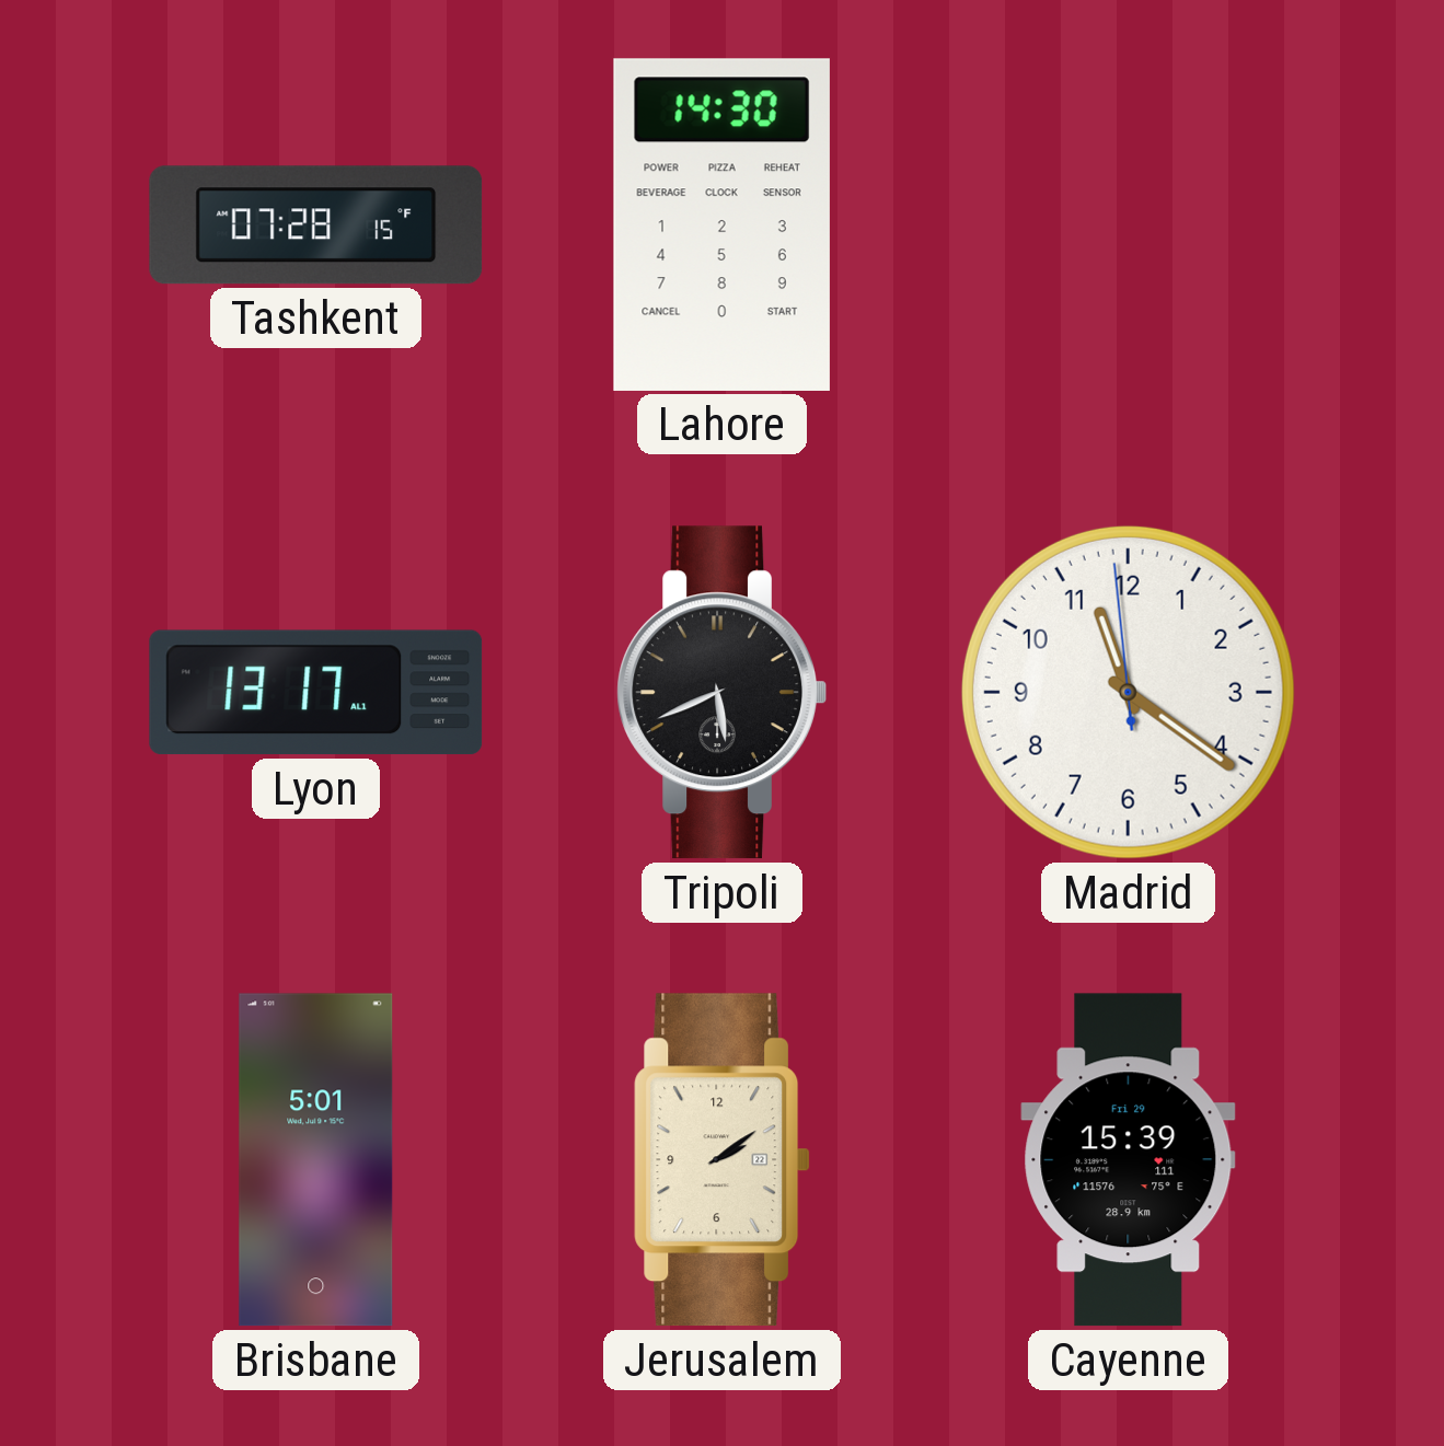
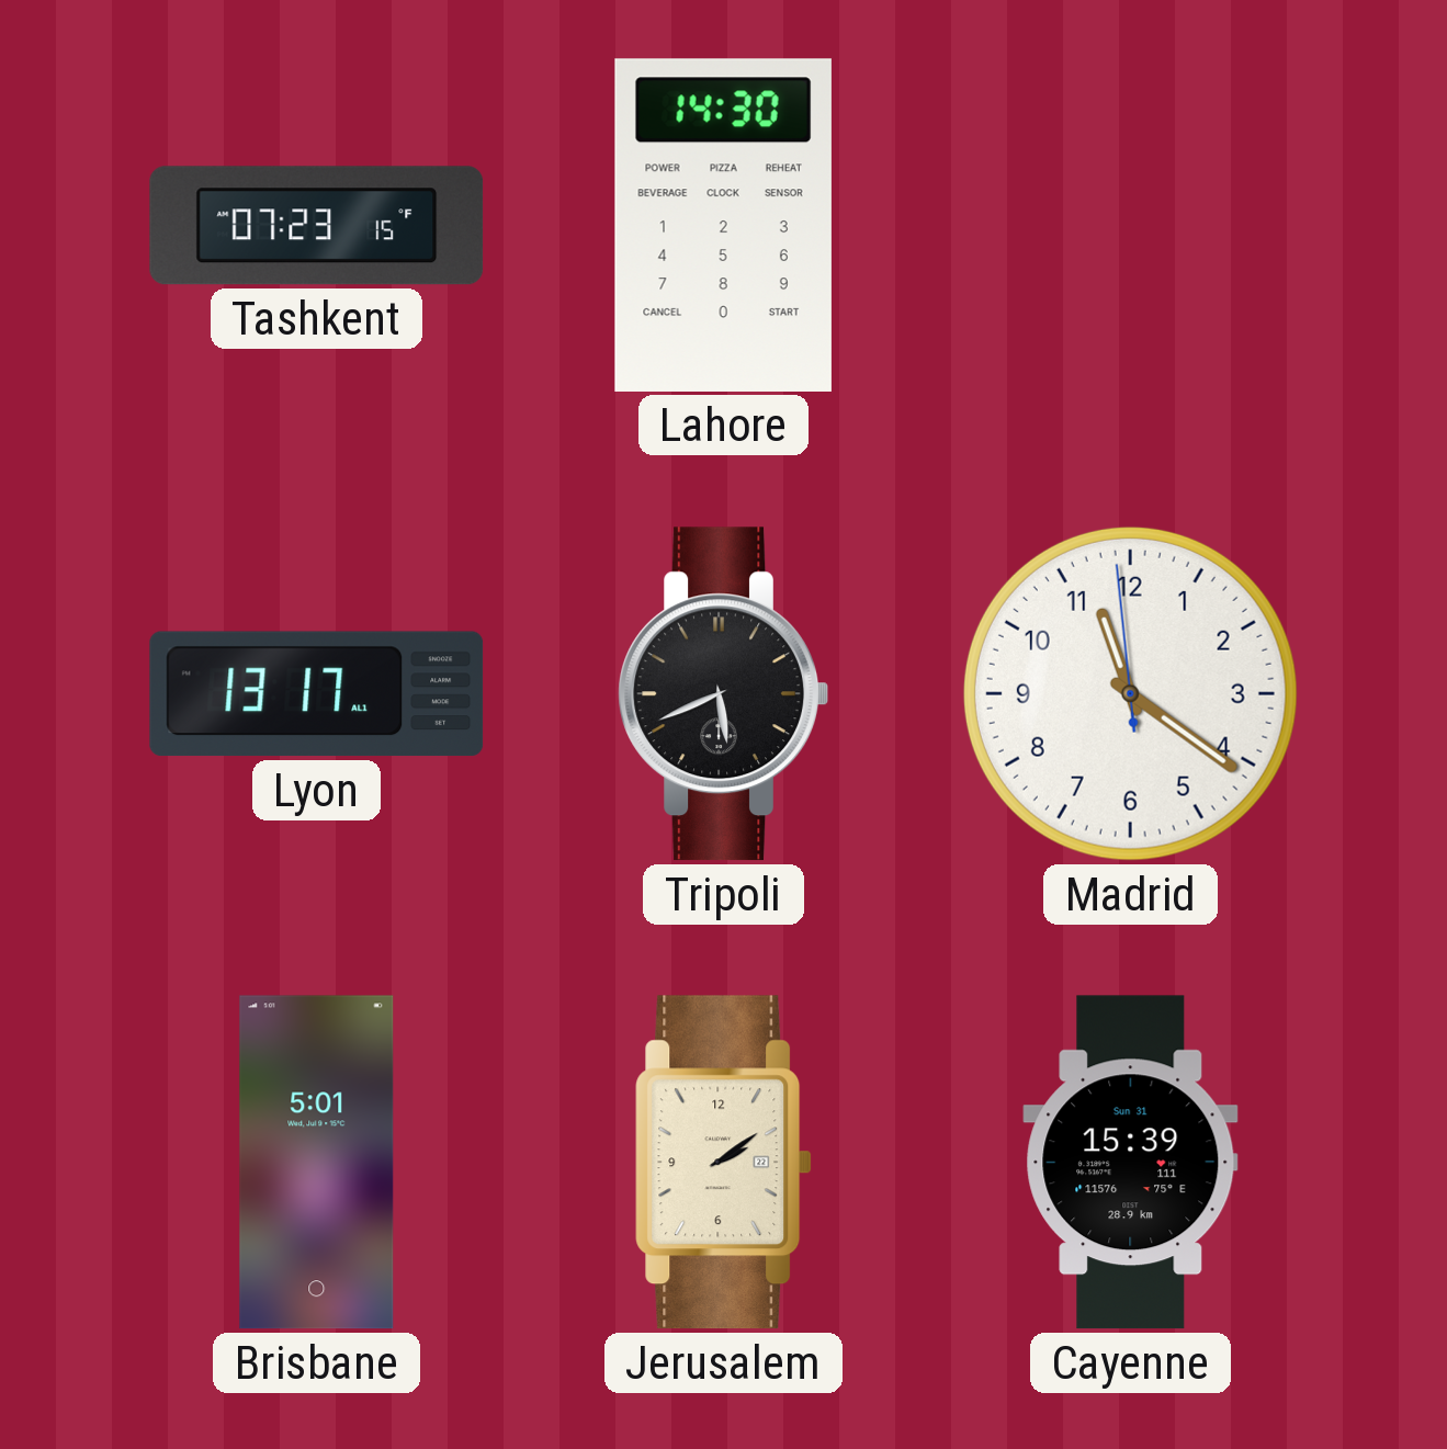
Tashkent: 07:28 -> 07:23
Cayenne date: Fri 29 -> Sun 31
